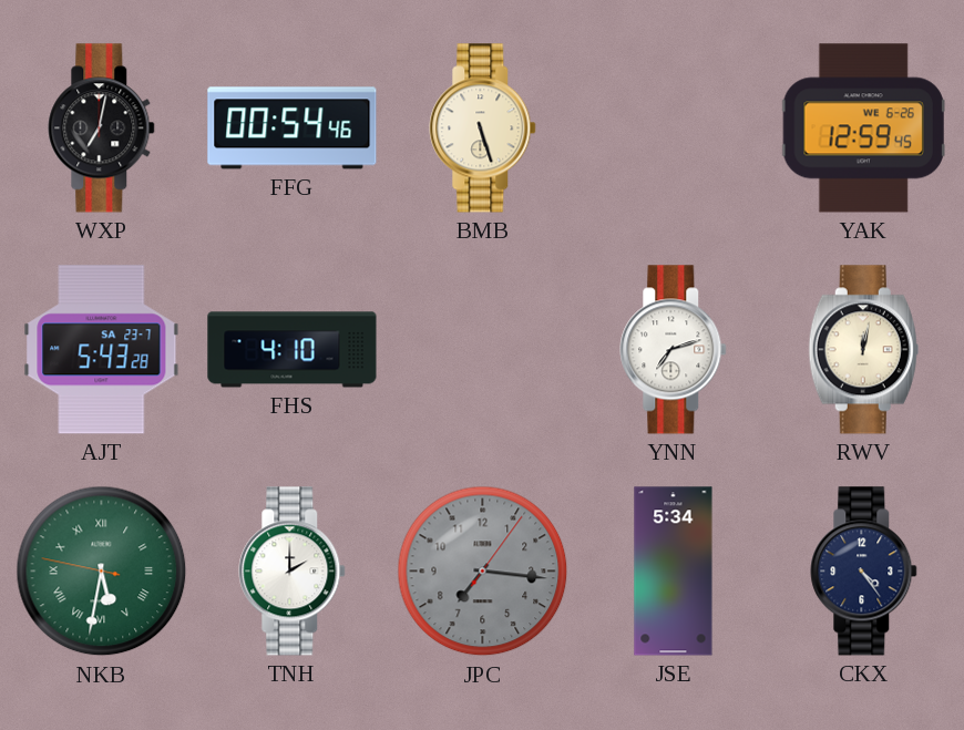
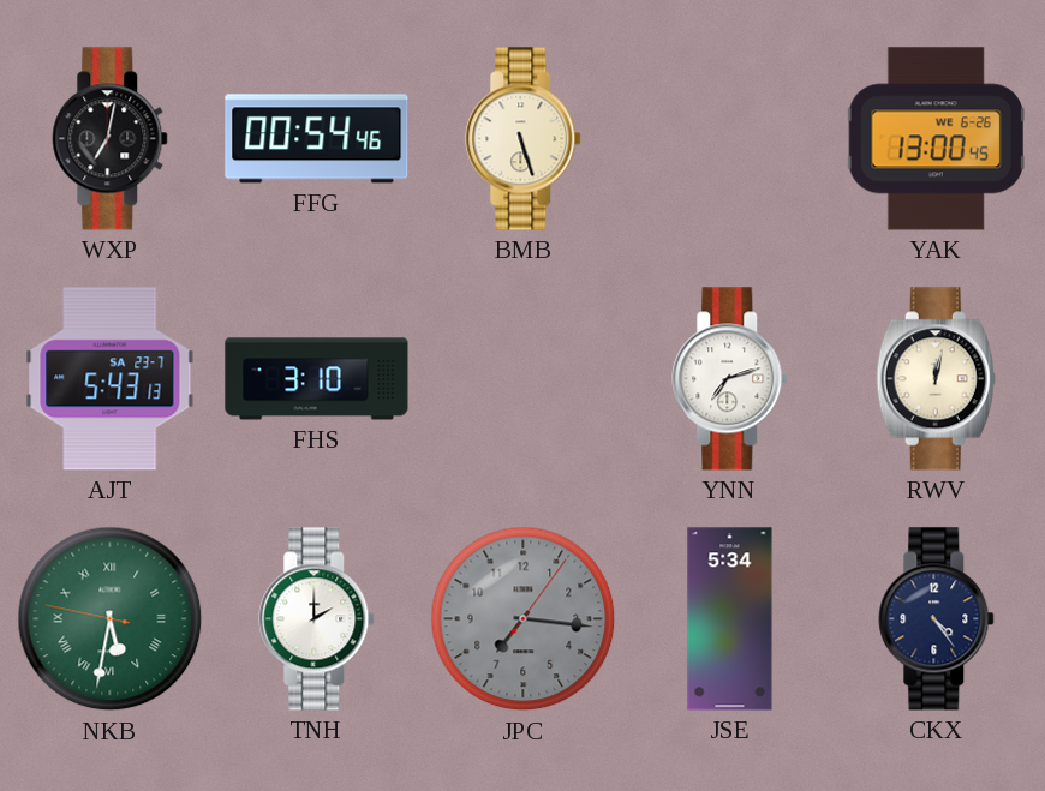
YAK: 12:59 -> 13:00
AJT: 5:43:28 -> 5:43:13
FHS: 4:10 -> 3:10
